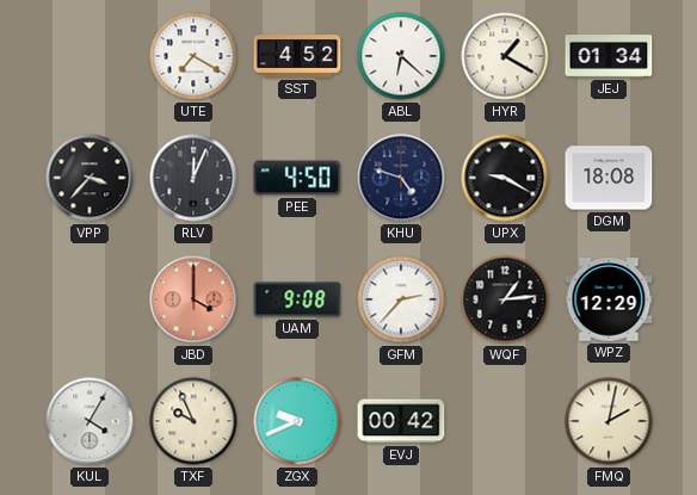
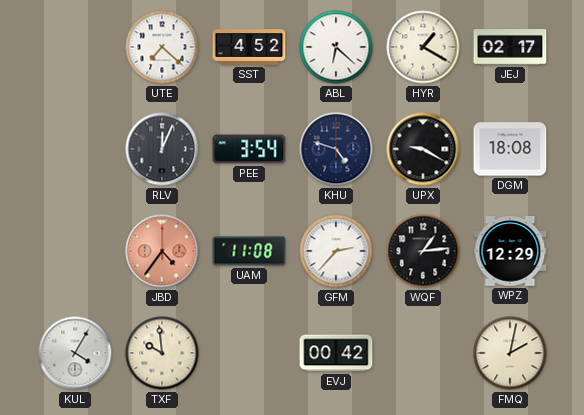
UTE: 7:20 -> 7:22
JEJ: 01:34 -> 02:17
VPP: 3:37 -> none
PEE: 4:50 -> 3:54
JBD: 4:00 -> 4:36
UAM: 9:08 -> 11:08
TXF: 9:56 -> 9:59
ZGX: 9:41 -> none
